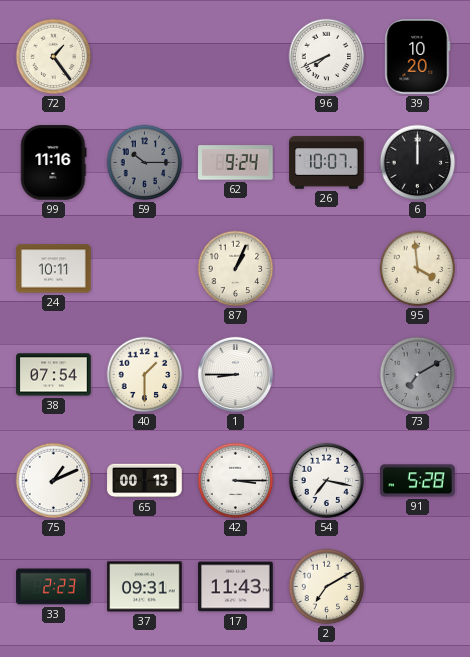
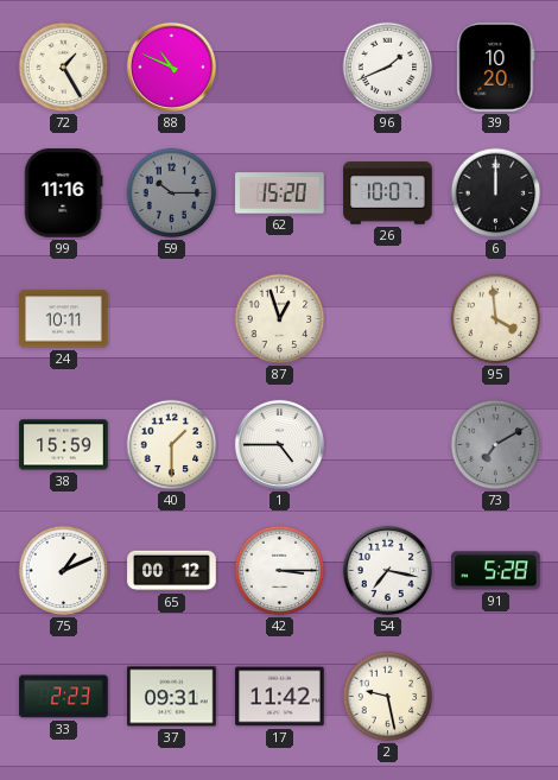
72: 1:24 -> 1:25
88: none -> 10:49
96: 7:41 -> 1:41
62: 9:24 -> 15:20
87: 1:04 -> 12:57
38: 07:54 -> 15:59
1: 8:45 -> 4:45
65: 00:13 -> 00:12
17: 11:43 -> 11:42
2: 7:10 -> 9:28
